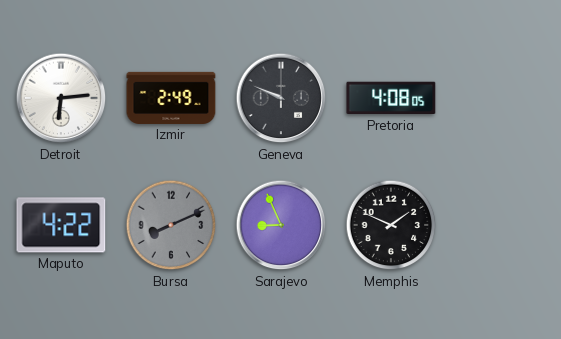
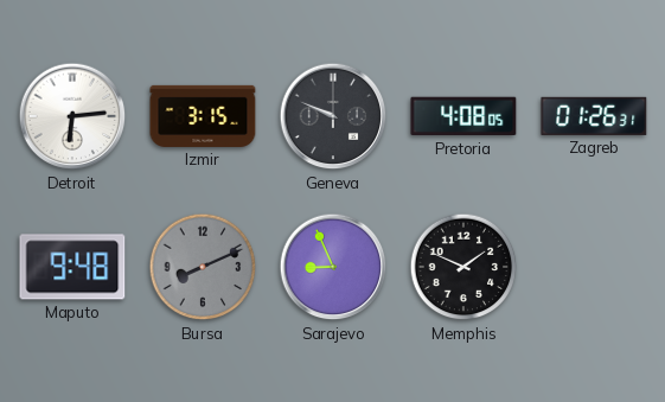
Izmir: 2:49 -> 3:15
Zagreb: none -> 01:26
Maputo: 4:22 -> 9:48
